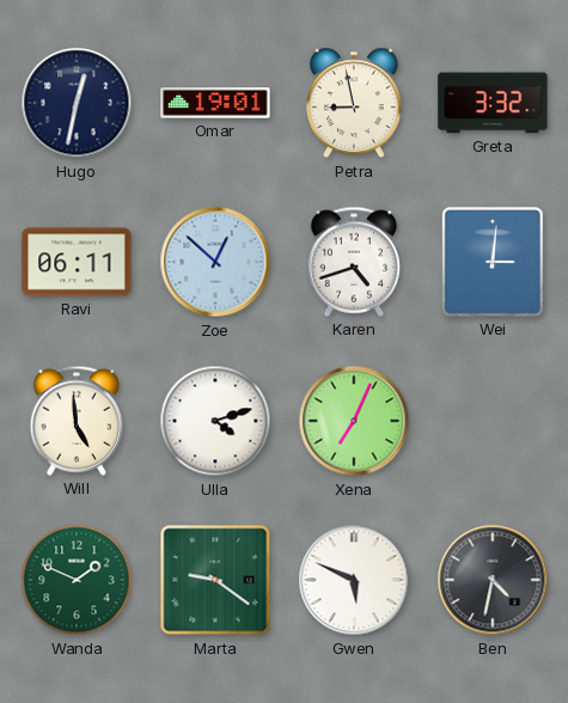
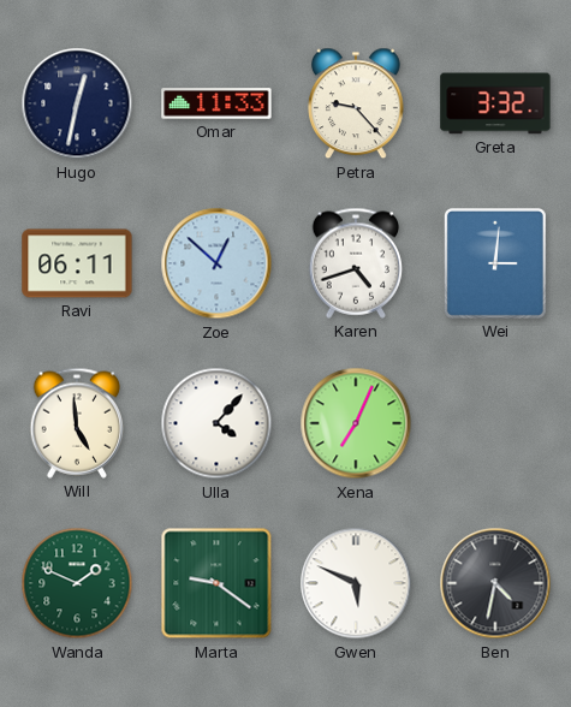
Omar: 19:01 -> 11:33
Petra: 8:58 -> 9:23
Ulla: 4:12 -> 4:07
